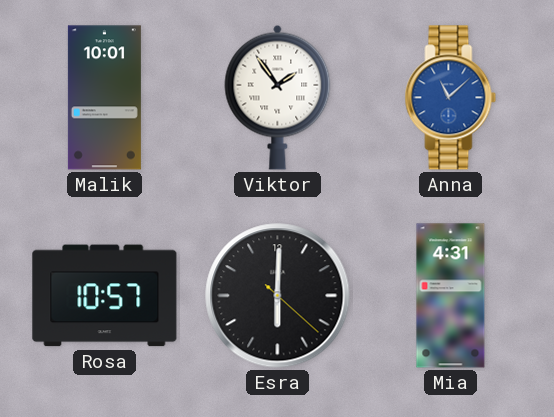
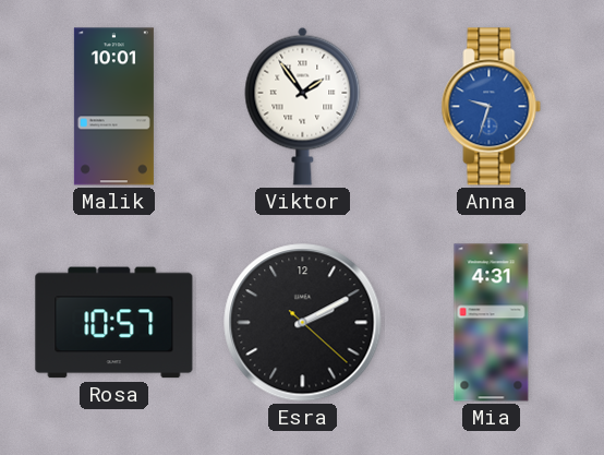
Anna: 11:08 -> 9:33
Esra: 6:00 -> 2:10
